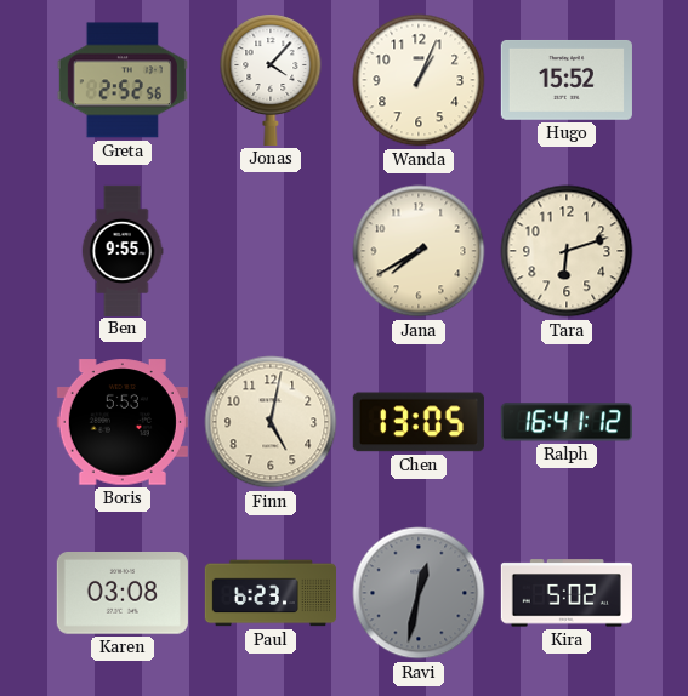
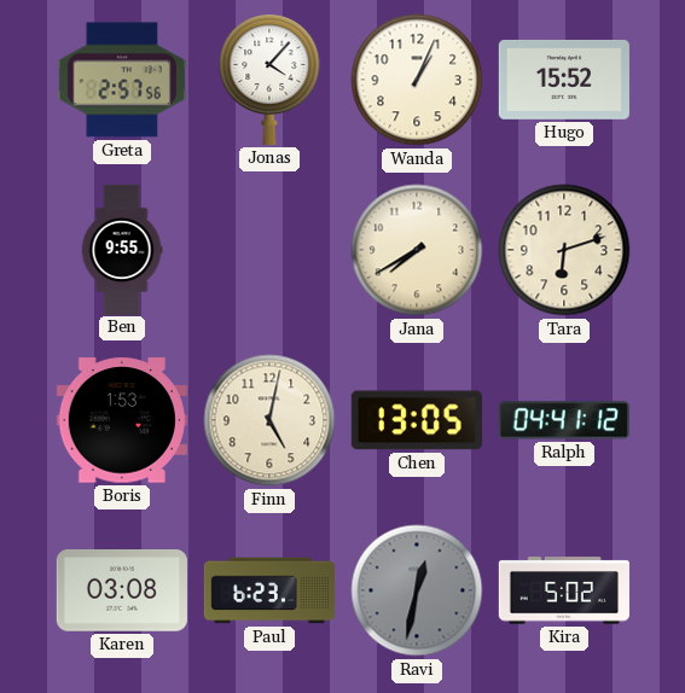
Greta: 2:52 -> 2:57
Boris: 5:53 -> 1:53
Ralph: 16:41 -> 04:41
